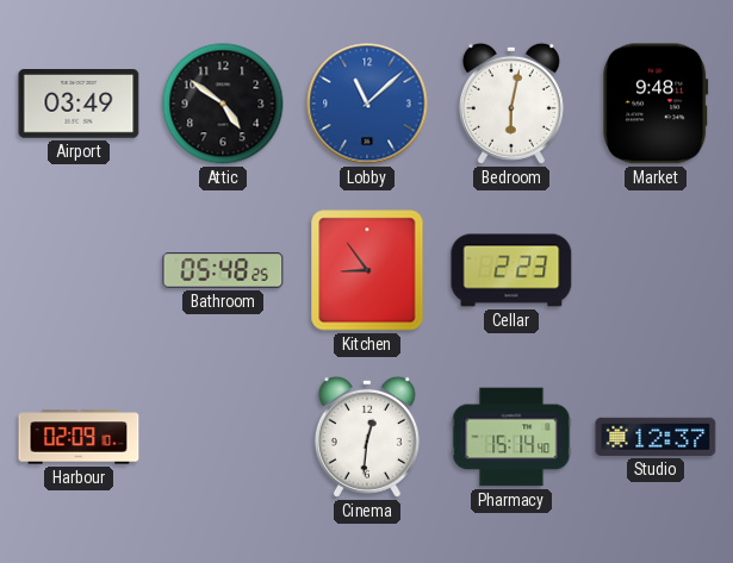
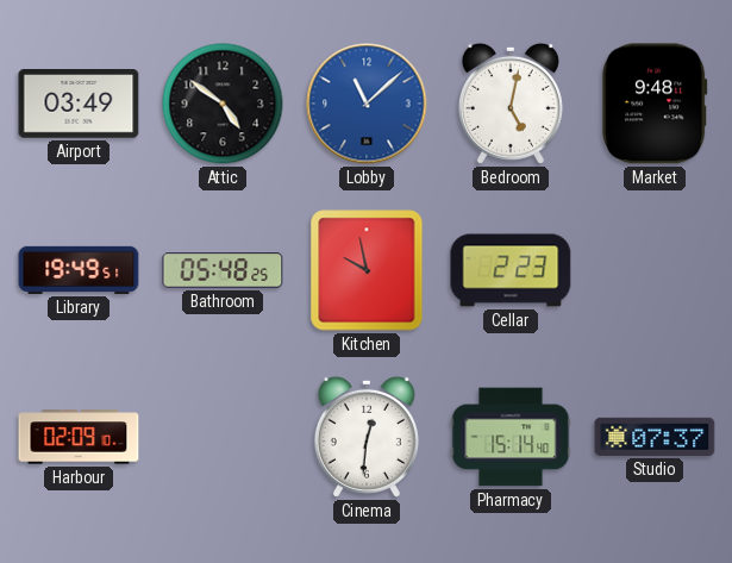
Bedroom: 6:02 -> 5:02
Library: none -> 19:49
Kitchen: 8:54 -> 9:58
Studio: 12:37 -> 07:37
